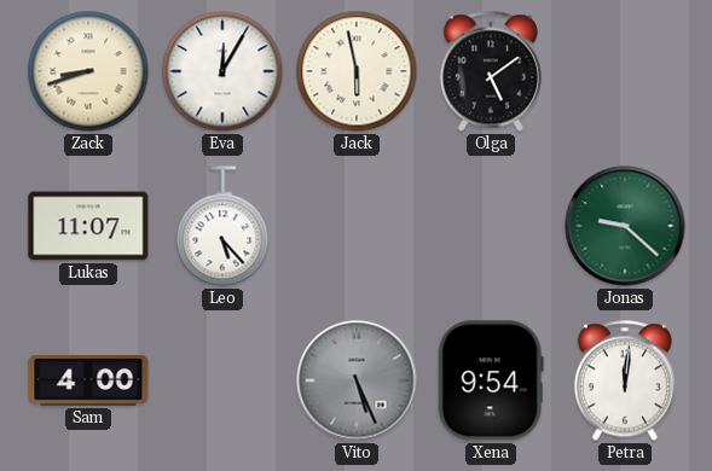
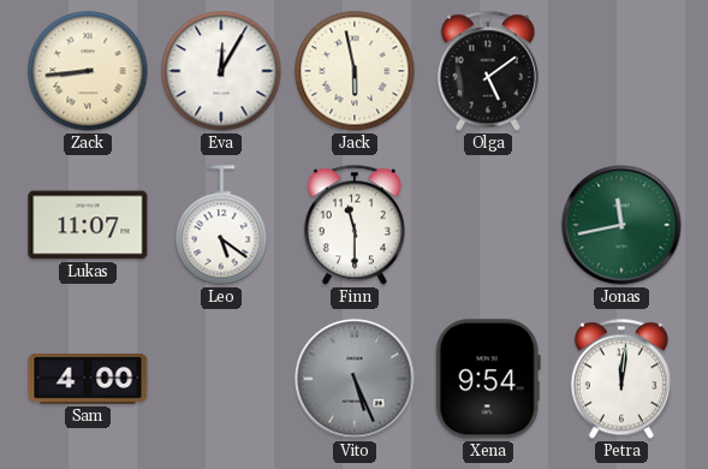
Zack: 8:42 -> 8:44
Leo: 5:23 -> 5:21
Finn: none -> 11:30
Jonas: 9:22 -> 11:43
